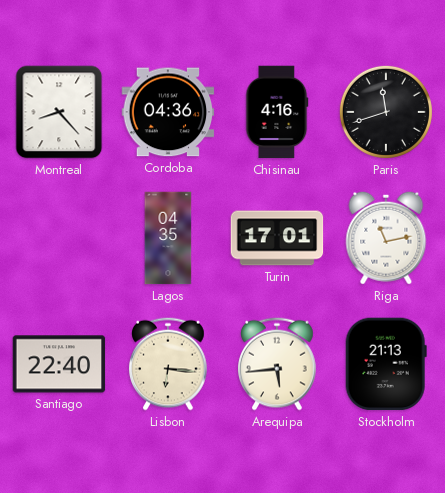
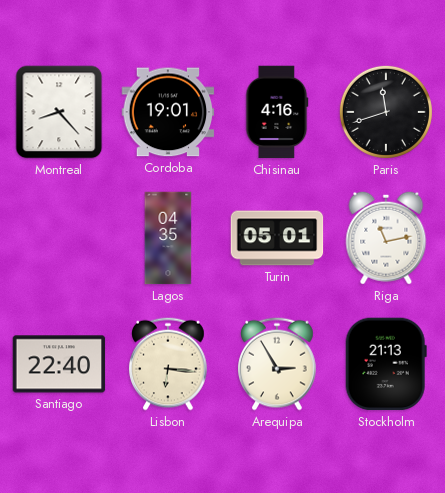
Cordoba: 04:36 -> 19:01
Turin: 17:01 -> 05:01
Arequipa: 5:44 -> 2:55
